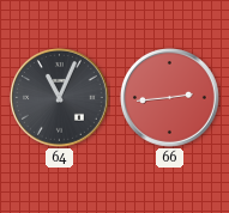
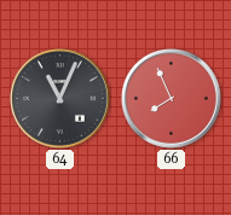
66: 2:44 -> 7:56
